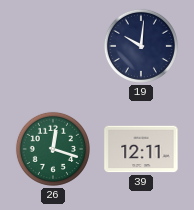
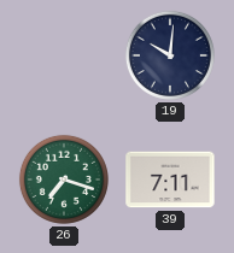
26: 12:18 -> 7:18
39: 12:11 -> 7:11
